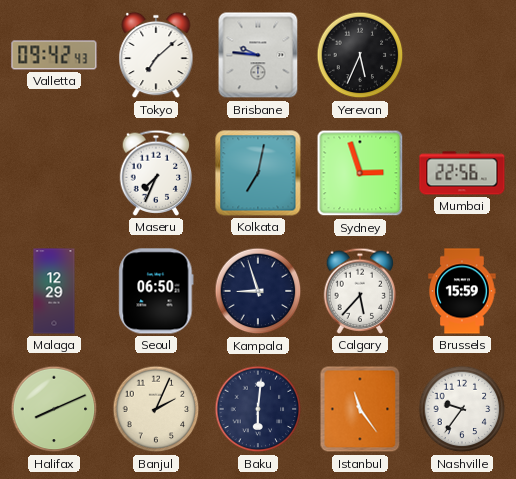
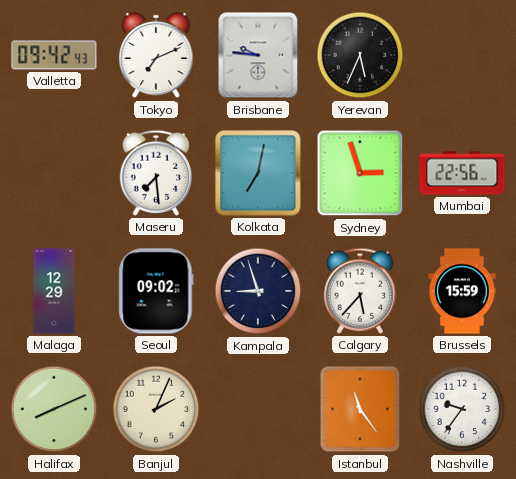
Tokyo: 7:08 -> 7:11
Maseru: 7:34 -> 7:29
Seoul: 06:50 -> 09:02
Baku: 6:01 -> none
